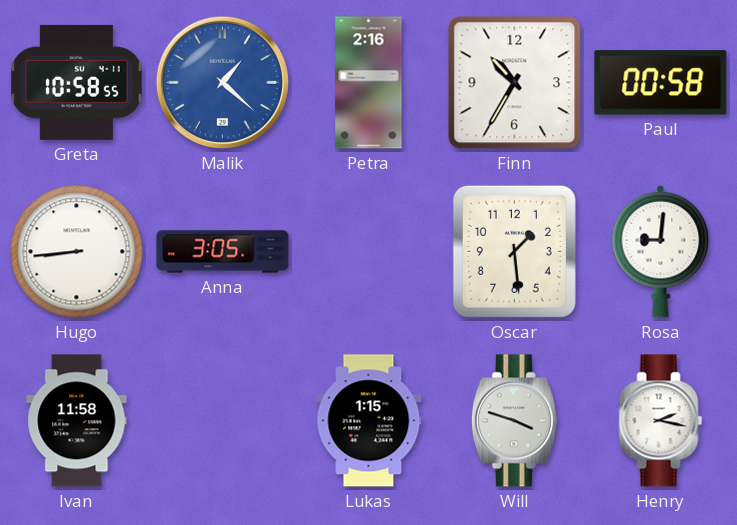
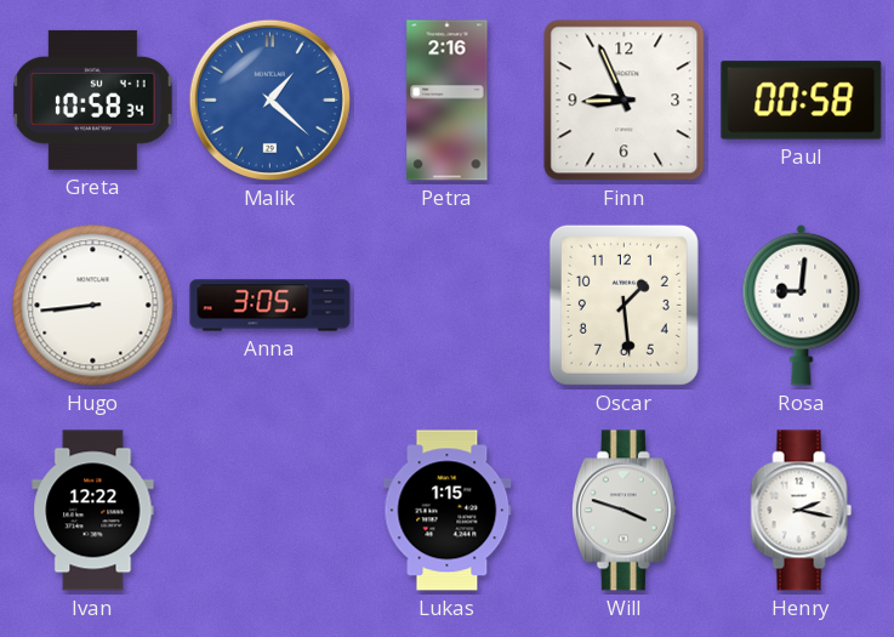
Greta: 10:58:55 -> 10:58:34
Finn: 10:35 -> 8:56
Ivan: 11:58 -> 12:22
